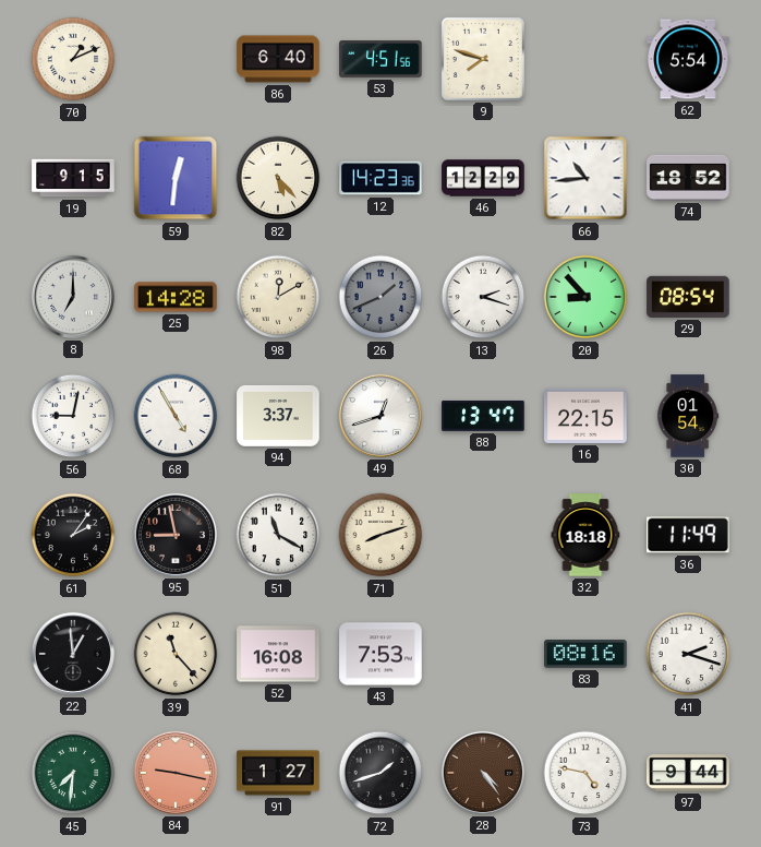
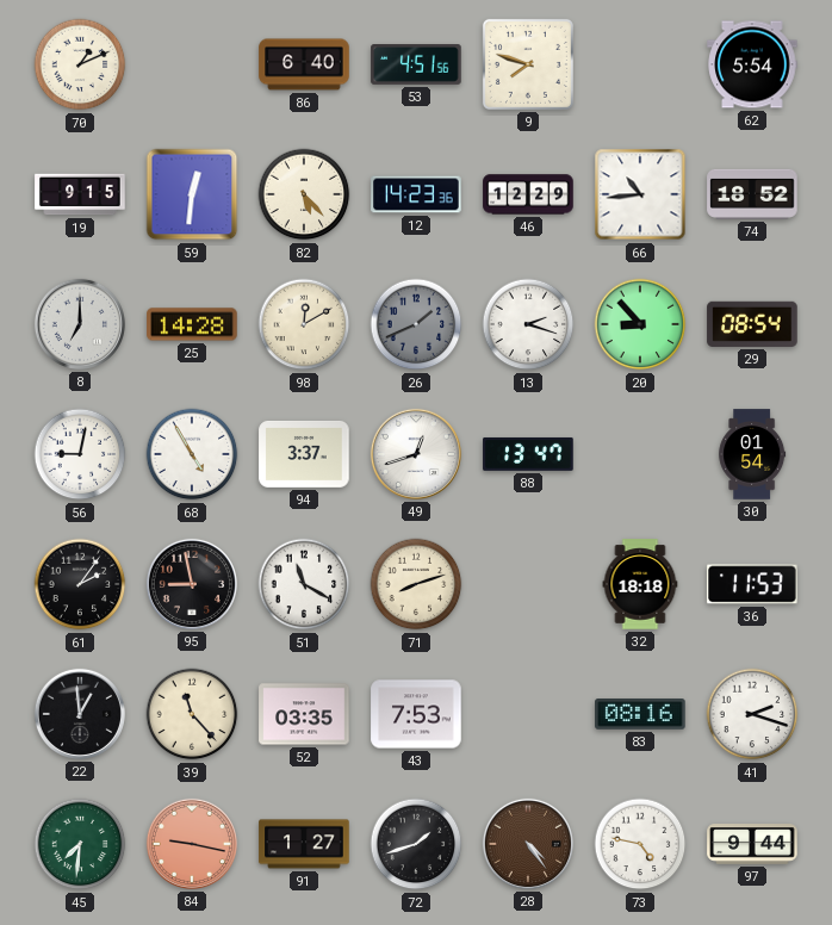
16: 22:15 -> none
36: 11:49 -> 11:53
52: 16:08 -> 03:35
